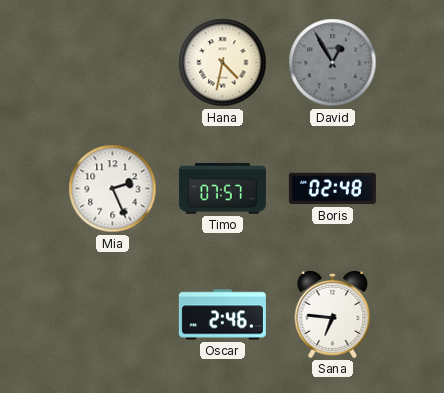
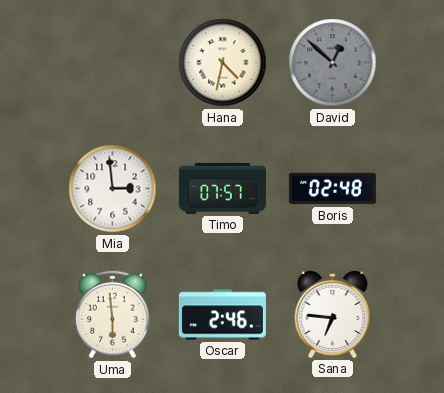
David: 12:55 -> 12:52
Mia: 2:26 -> 2:59
Uma: none -> 5:59
